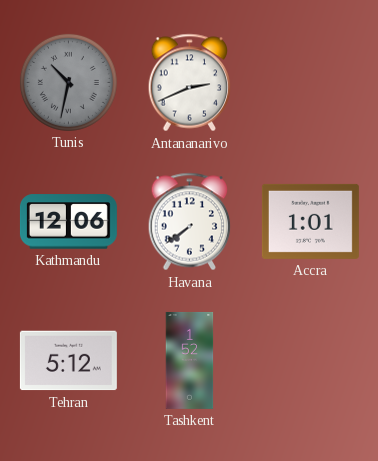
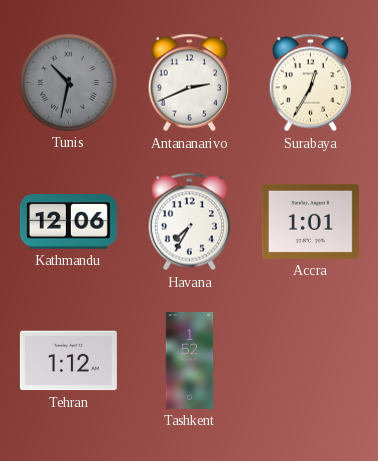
Surabaya: none -> 12:35
Havana: 7:39 -> 7:35
Tehran: 5:12 -> 1:12
